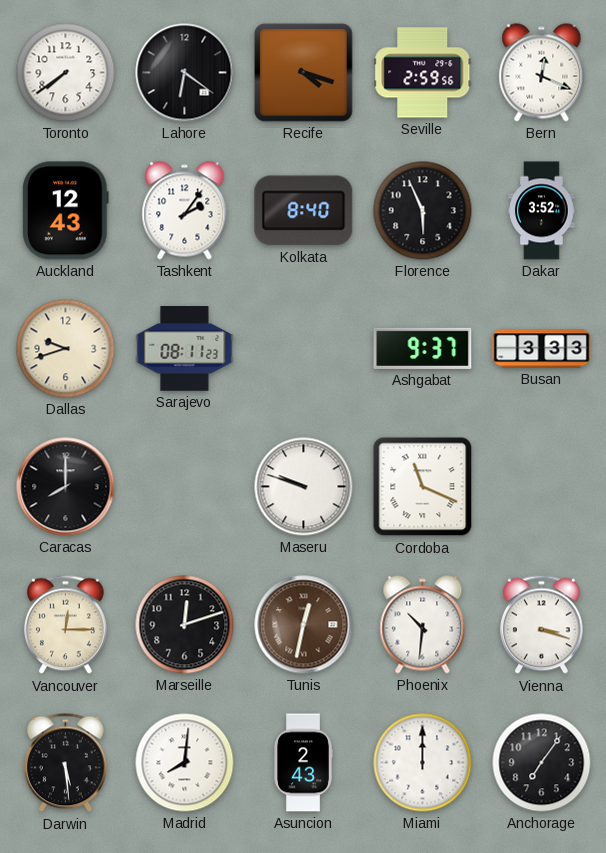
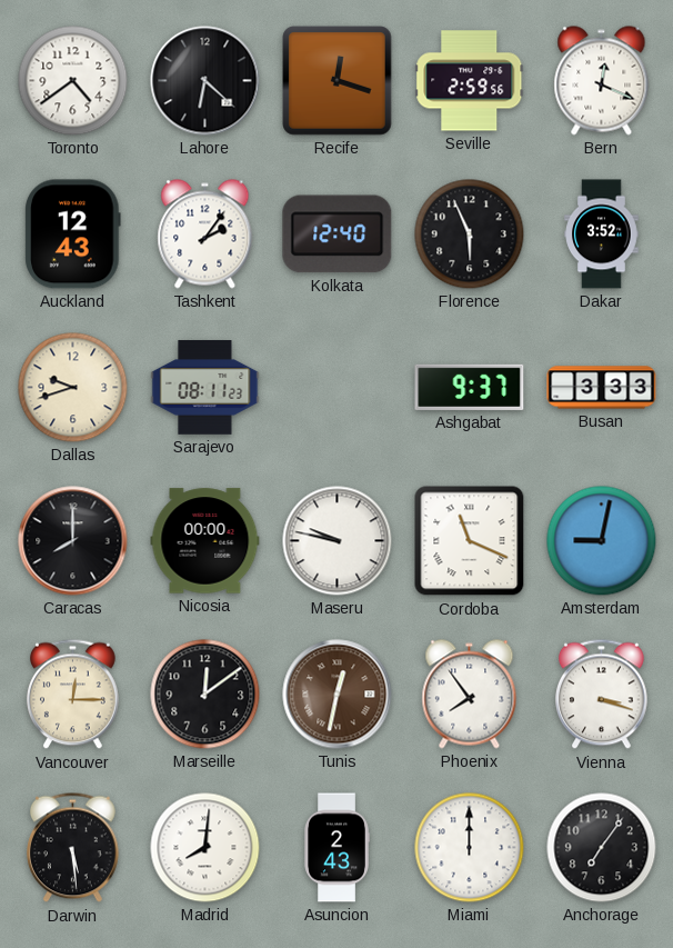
Toronto: 7:39 -> 4:39
Lahore: 6:21 -> 6:22
Recife: 4:18 -> 12:18
Kolkata: 8:40 -> 12:40
Nicosia: none -> 00:00
Maseru: 9:48 -> 9:47
Amsterdam: none -> 9:02
Marseille: 12:12 -> 12:09
Phoenix: 10:31 -> 7:54
